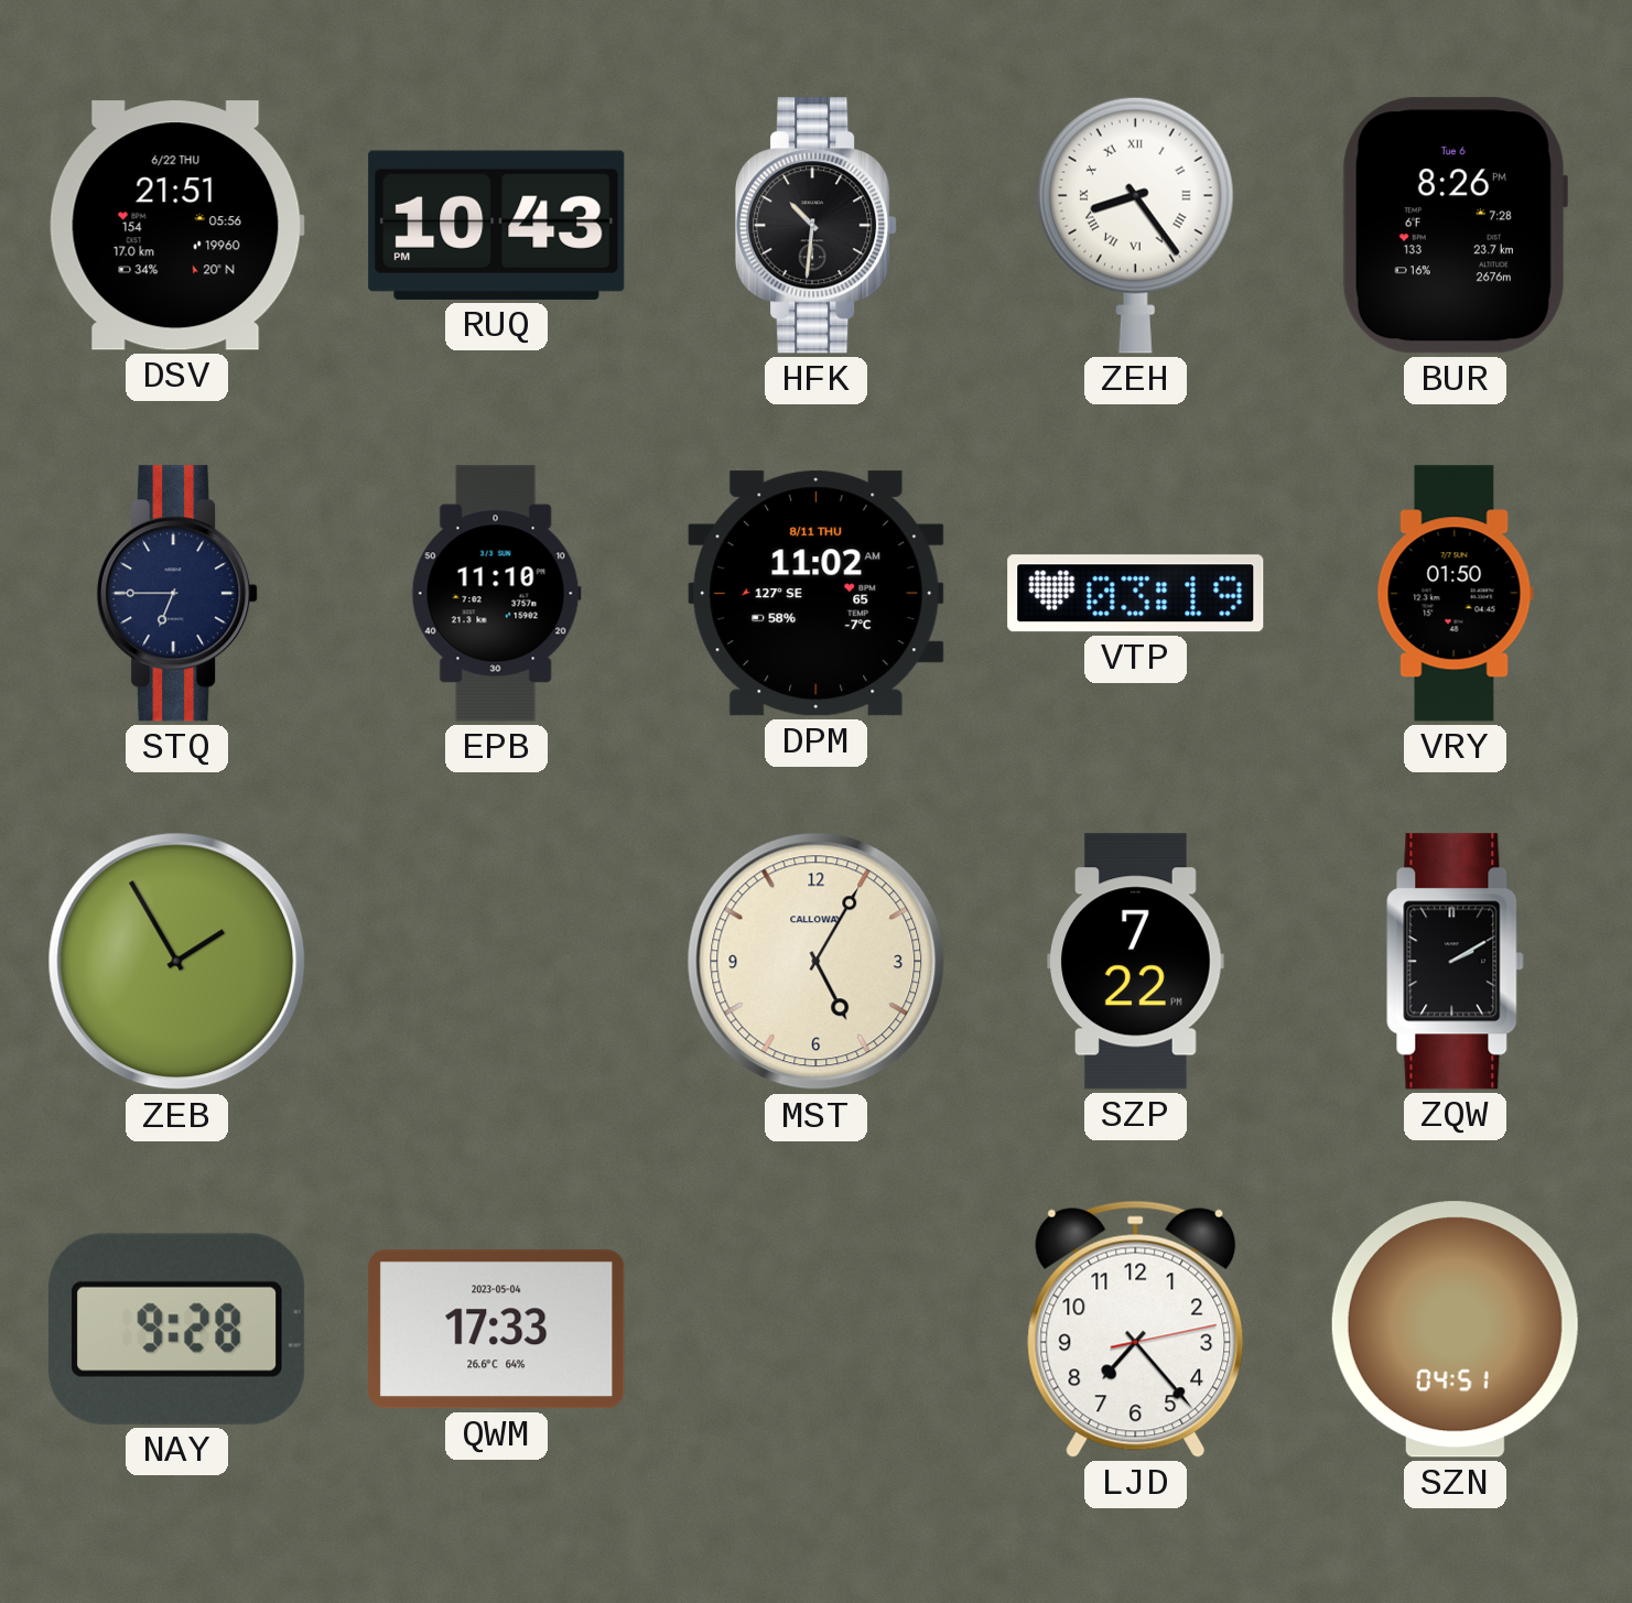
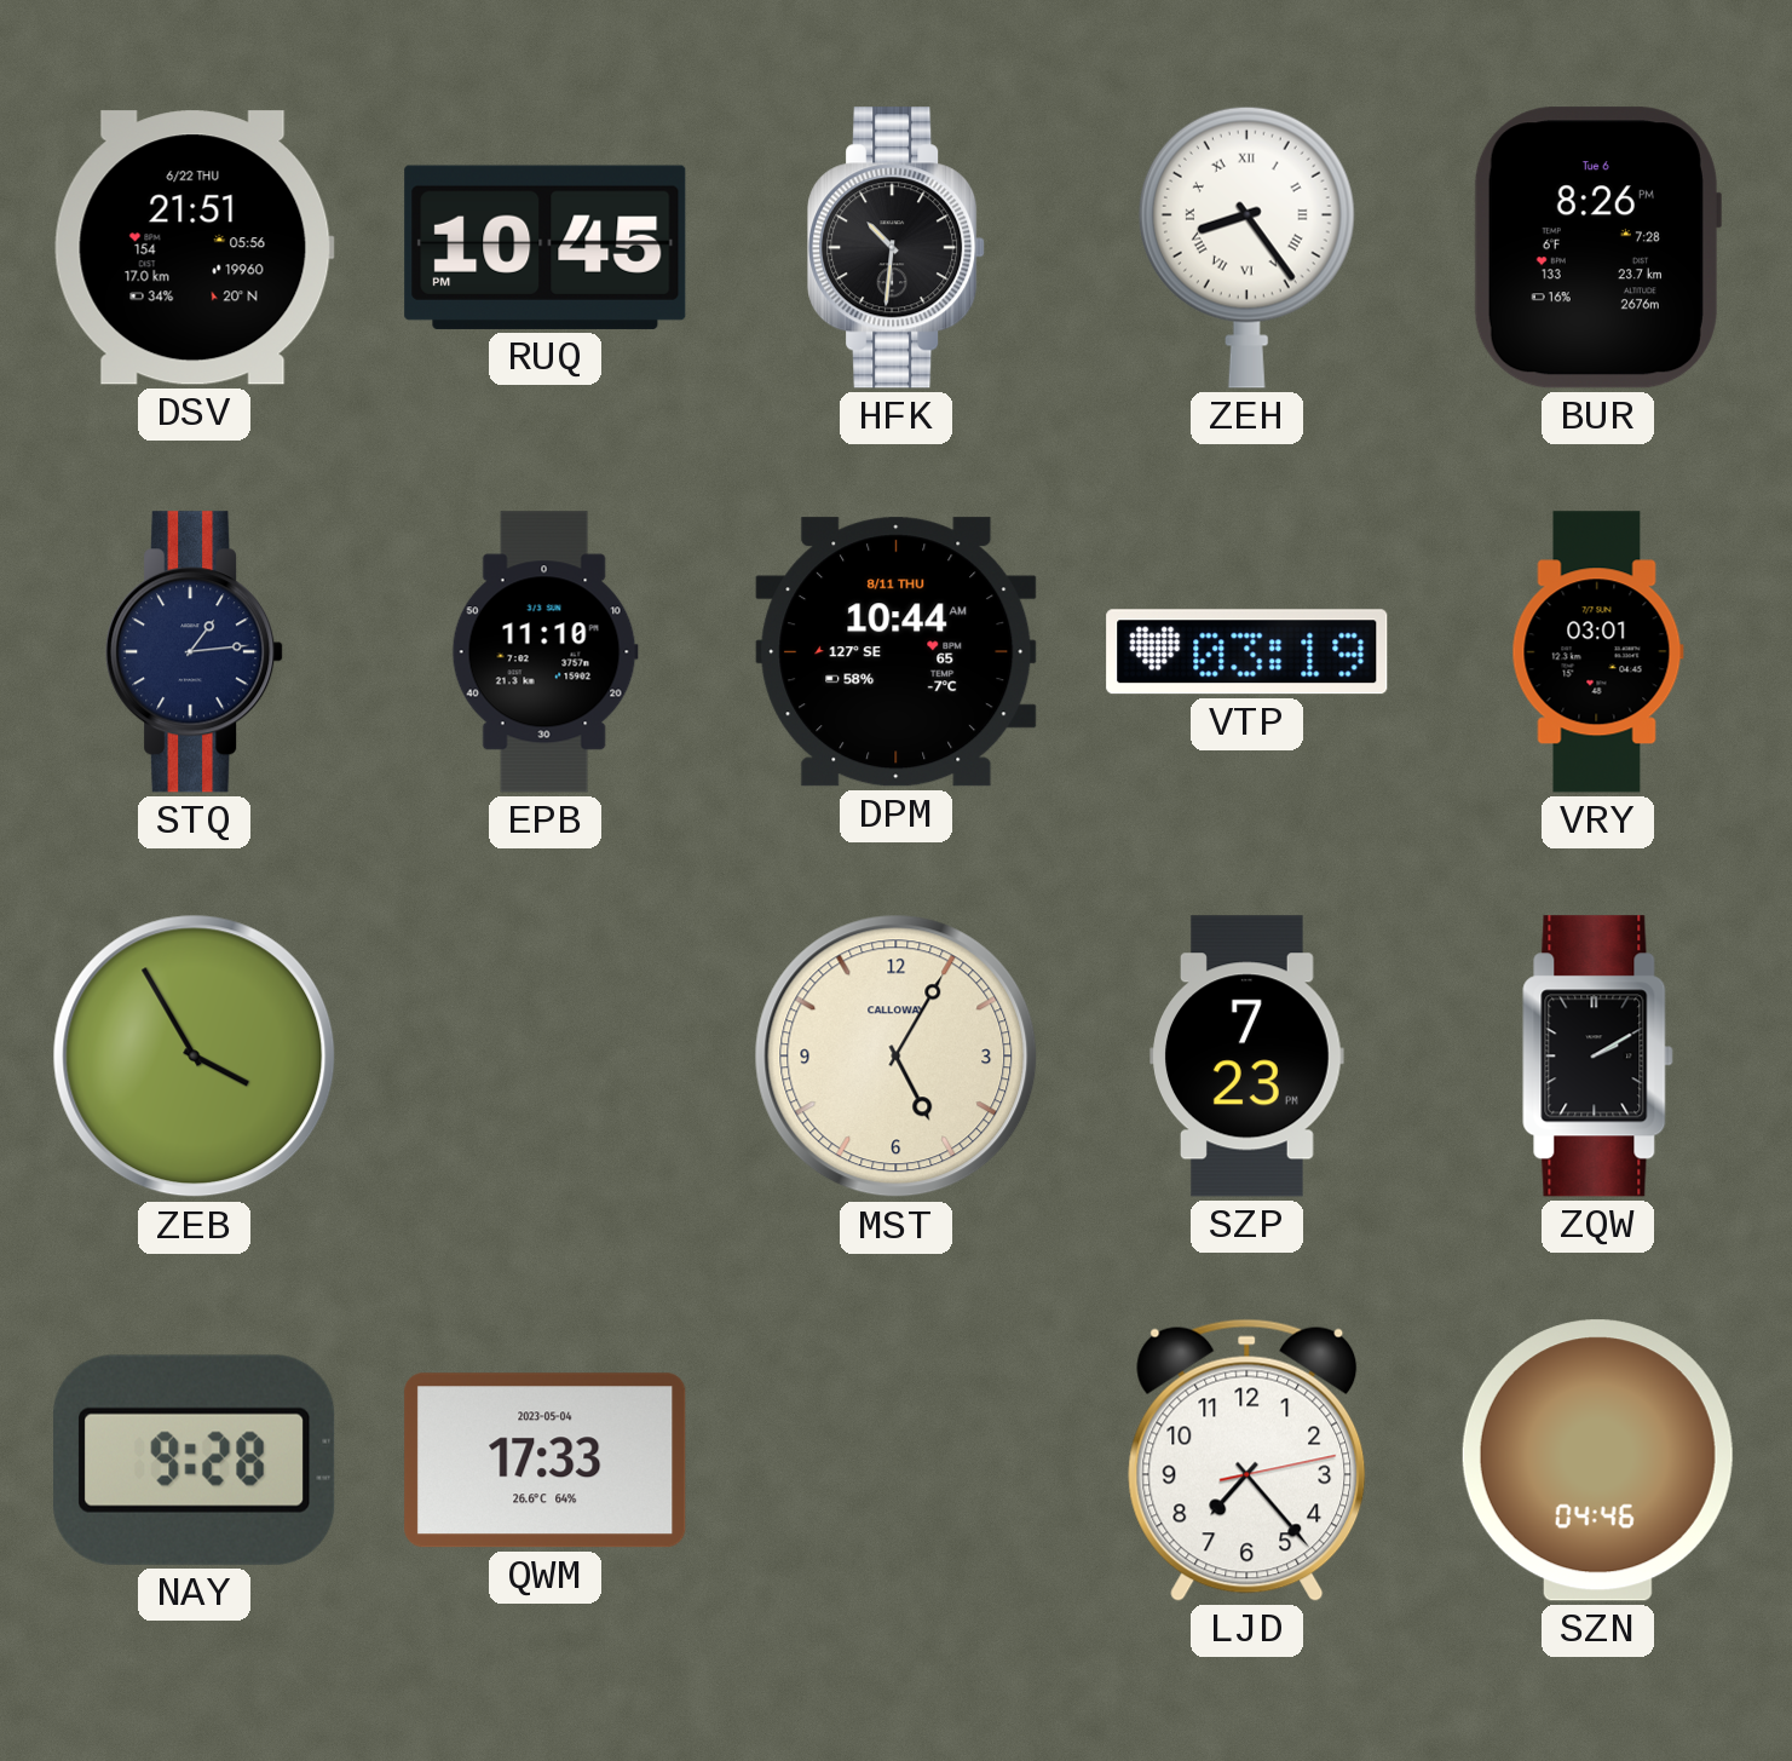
RUQ: 10:43 -> 10:45
STQ: 6:45 -> 1:14
DPM: 11:02 -> 10:44
VRY: 01:50 -> 03:01
ZEB: 1:55 -> 3:55
SZP: 7:22 -> 7:23
SZN: 04:51 -> 04:46
